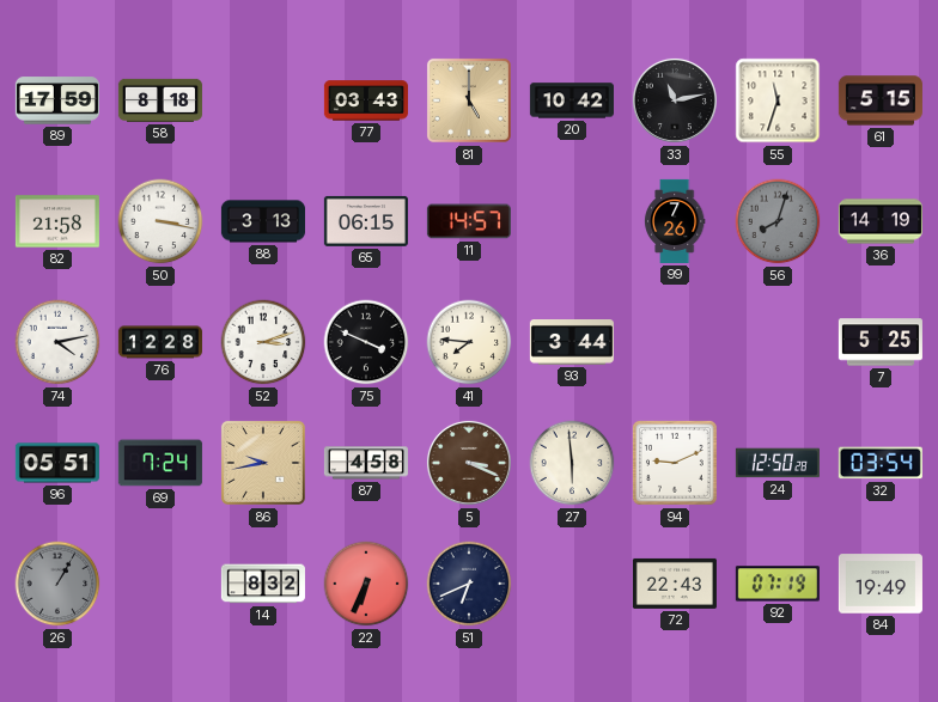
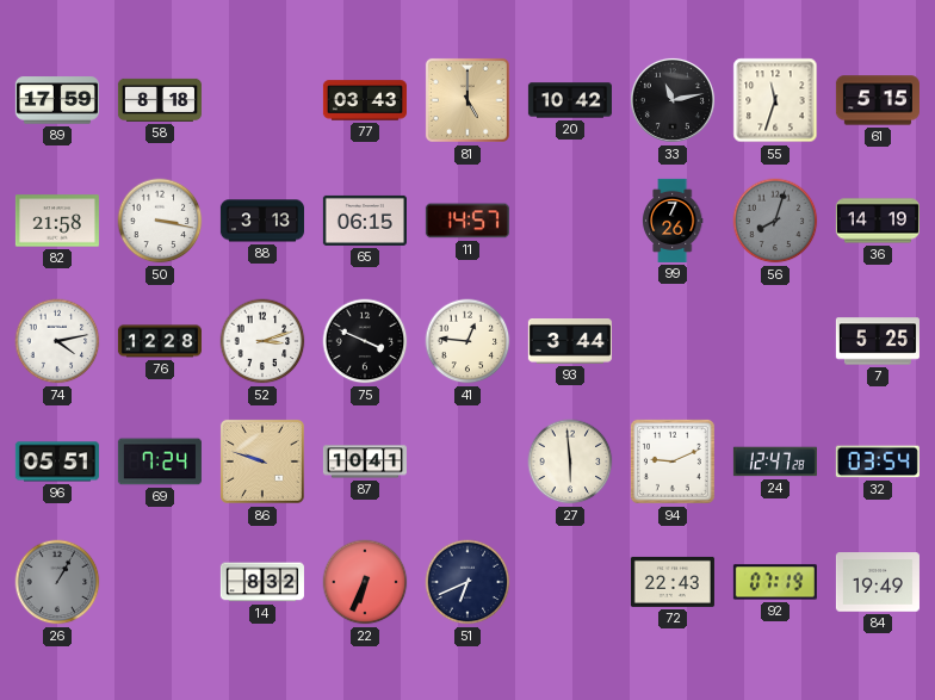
41: 7:46 -> 12:46
86: 9:43 -> 9:48
87: 4:58 -> 10:41
5: 3:19 -> none
24: 12:50 -> 12:47
